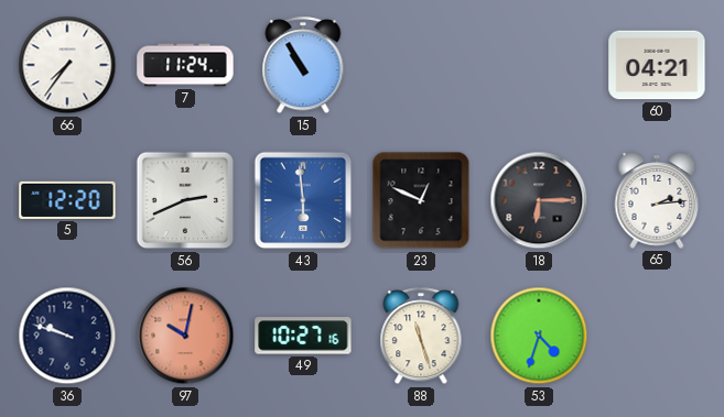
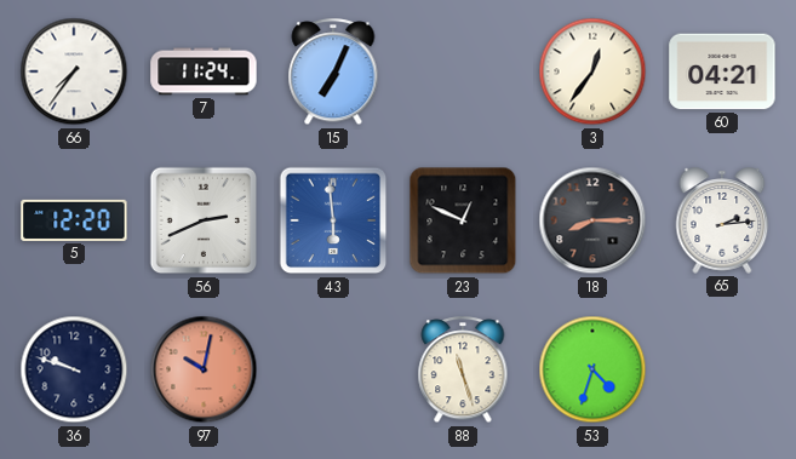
15: 10:55 -> 7:04
3: none -> 12:36
18: 6:15 -> 8:15
49: 10:27 -> none
